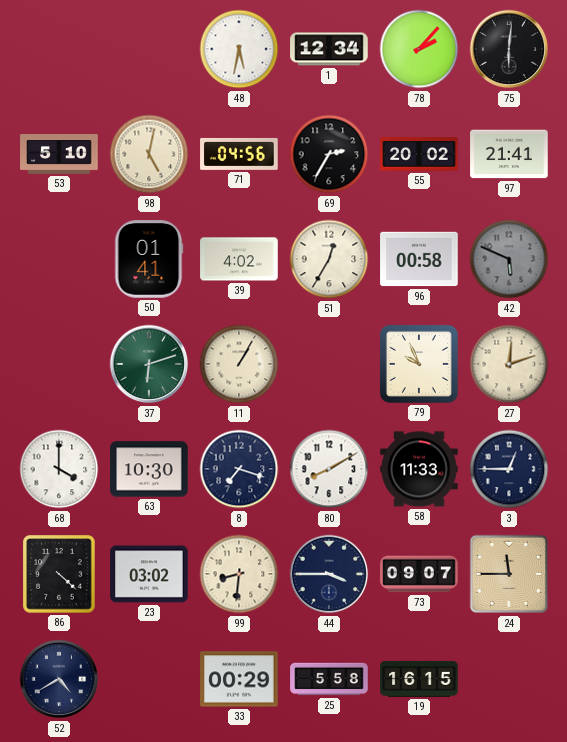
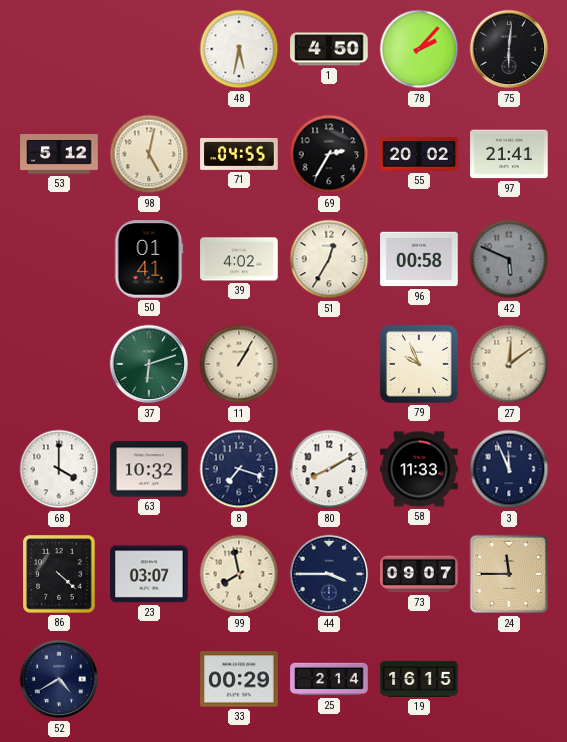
1: 12:34 -> 4:50
53: 5:10 -> 5:12
71: 04:56 -> 04:55
27: 12:12 -> 12:09
63: 10:30 -> 10:32
3: 12:45 -> 11:56
23: 03:02 -> 03:07
99: 8:31 -> 7:58
25: 5:58 -> 2:14
